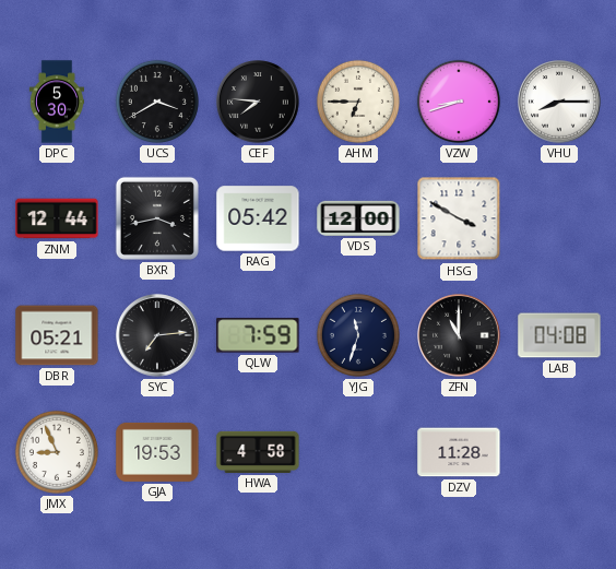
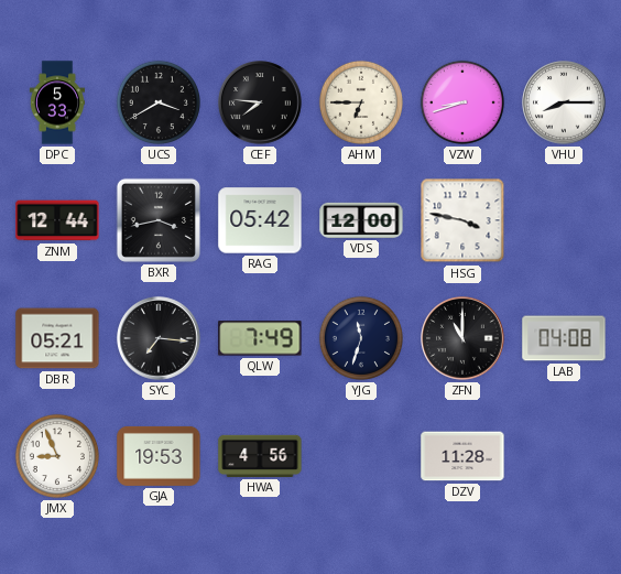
DPC: 5:30 -> 5:33
HSG: 3:50 -> 3:47
SYC: 7:14 -> 7:16
QLW: 7:59 -> 7:49
HWA: 4:58 -> 4:56
